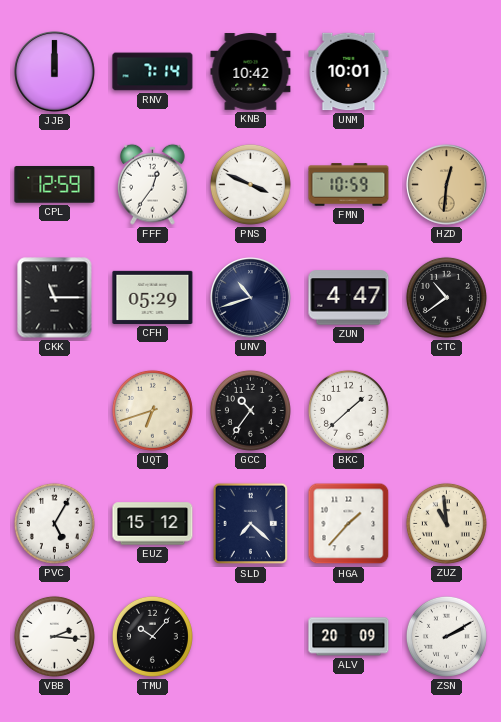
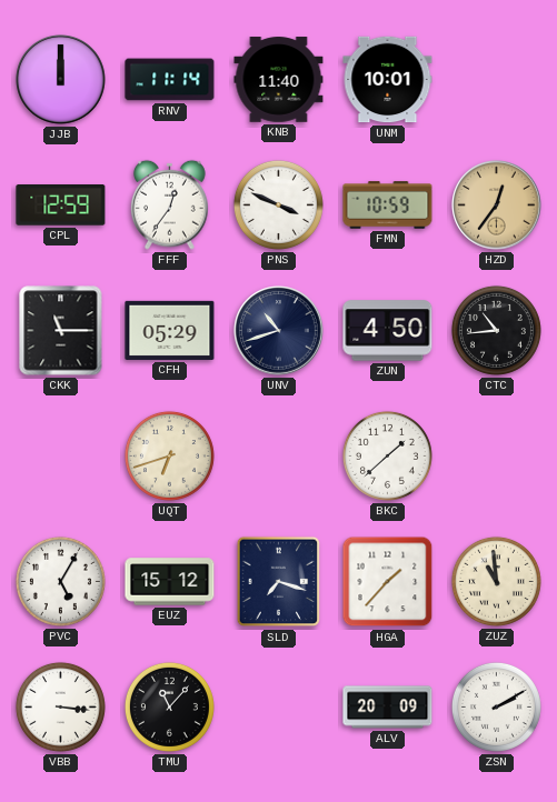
RNV: 7:14 -> 11:14
KNB: 10:42 -> 11:40
HZD: 12:31 -> 12:36
ZUN: 4:47 -> 4:50
CTC: 10:39 -> 10:44
GCC: 10:36 -> none
SLD: 7:22 -> 7:18
VBB: 2:16 -> 3:16
TMU: 10:07 -> 11:07
